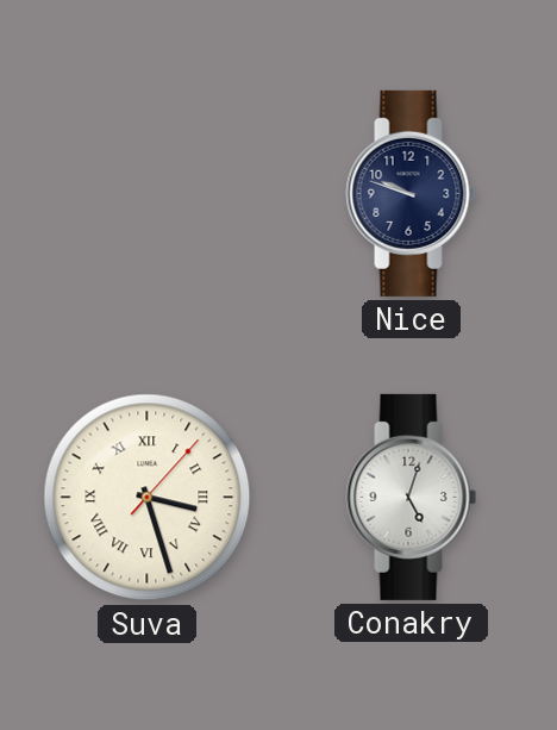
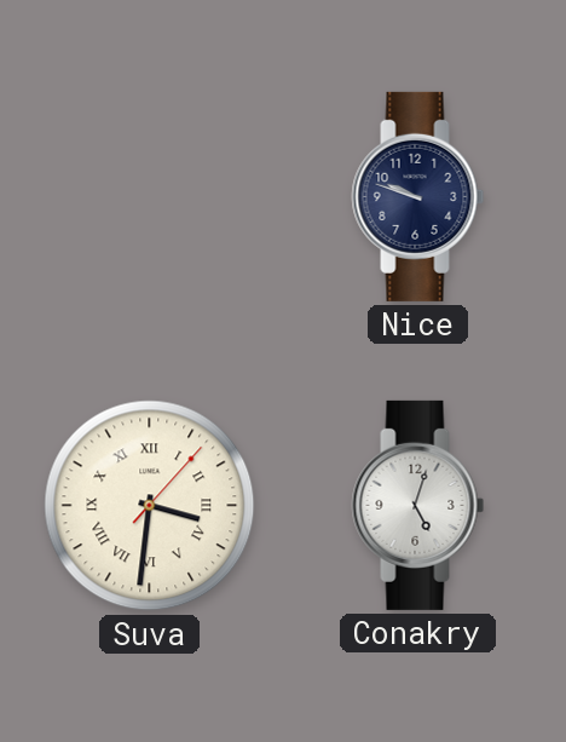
Suva: 3:27 -> 3:31
